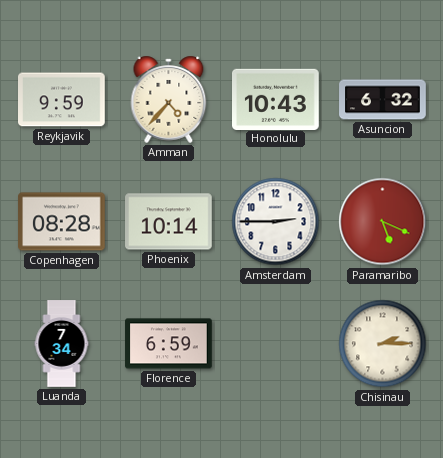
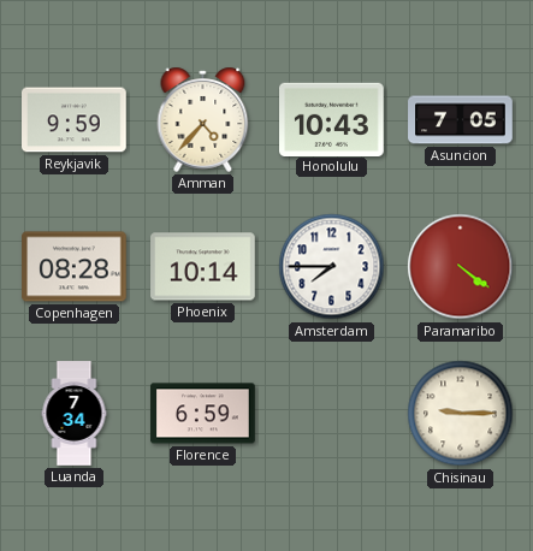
Asuncion: 6:32 -> 7:05
Amsterdam: 2:45 -> 7:45
Paramaribo: 5:19 -> 4:21
Chisinau: 2:15 -> 9:15
